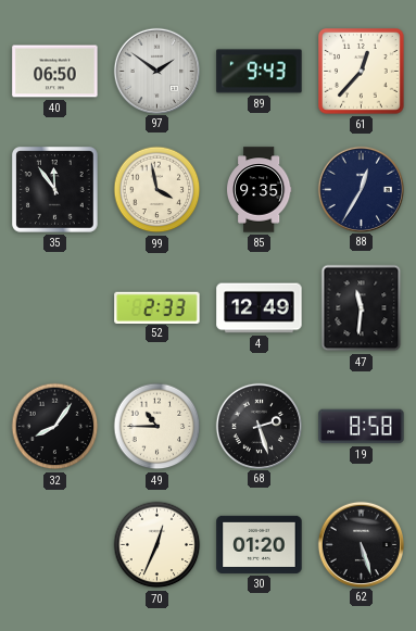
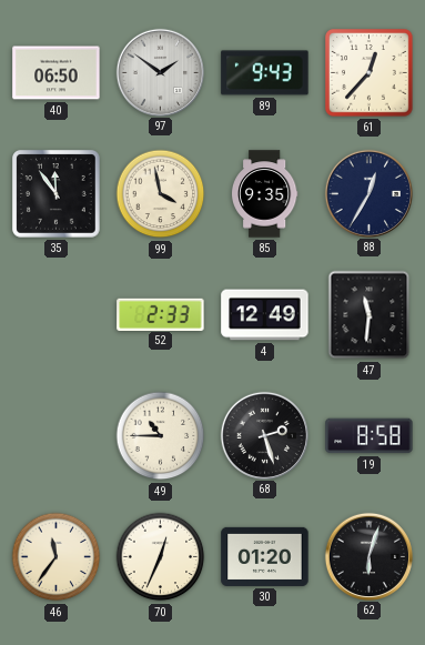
32: 8:06 -> none
46: none -> 11:36
62: 5:27 -> 6:03
